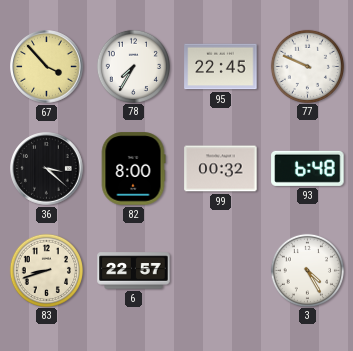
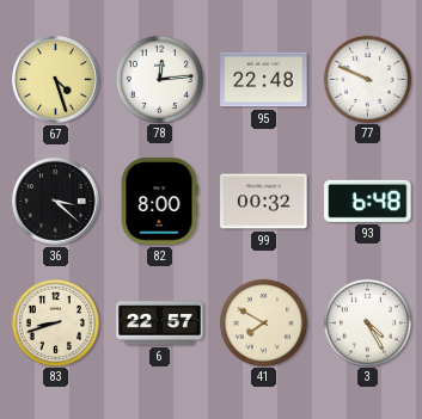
67: 3:53 -> 4:27
78: 7:35 -> 12:14
95: 22:45 -> 22:48
41: none -> 7:50
